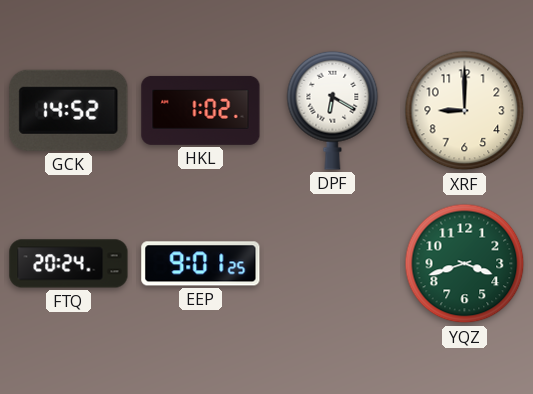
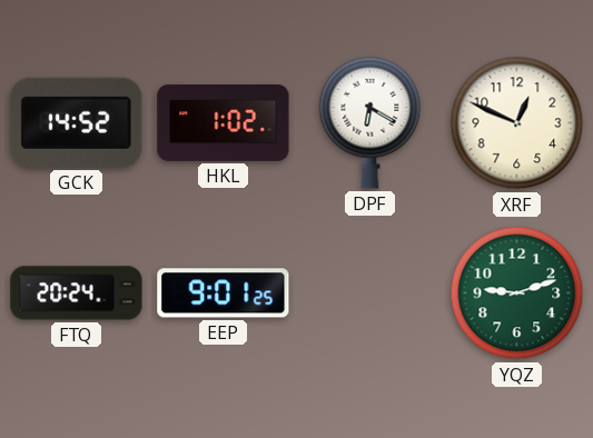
XRF: 9:00 -> 12:49
YQZ: 3:42 -> 9:12
